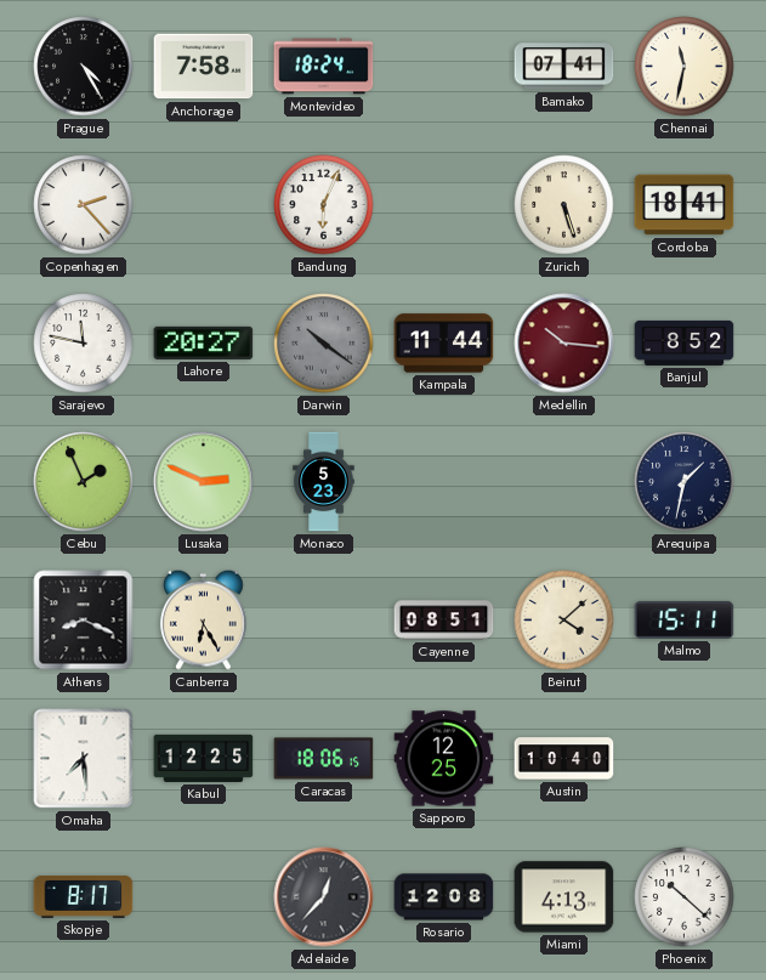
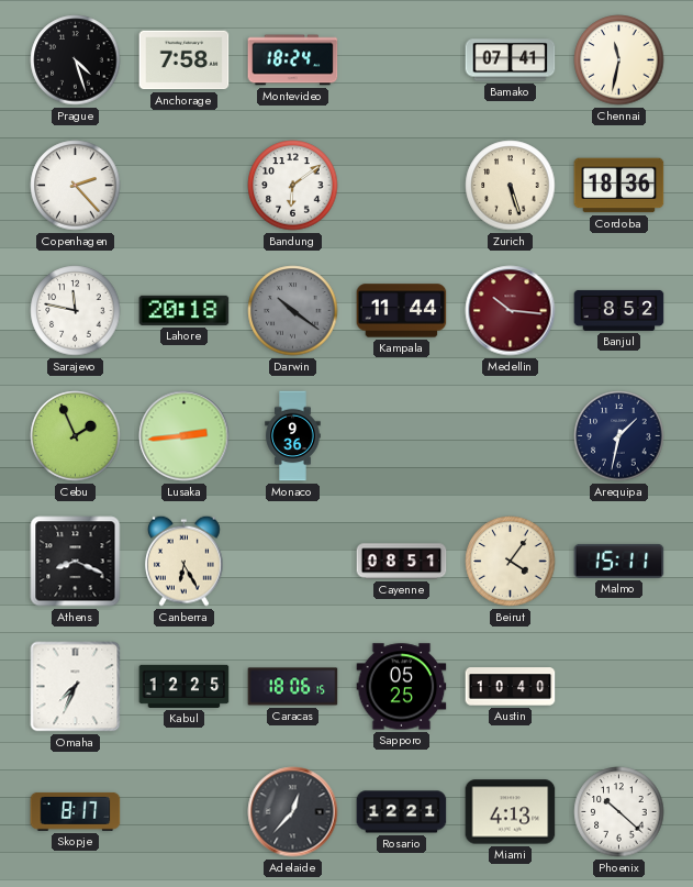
Prague: 4:25 -> 4:27
Bandung: 6:04 -> 6:09
Cordoba: 18:41 -> 18:36
Lahore: 20:27 -> 20:18
Lusaka: 2:49 -> 2:44
Monaco: 5:23 -> 9:36
Beirut: 4:08 -> 4:06
Omaha: 7:29 -> 7:34
Sapporo: 12:25 -> 05:25
Rosario: 12:08 -> 12:21
